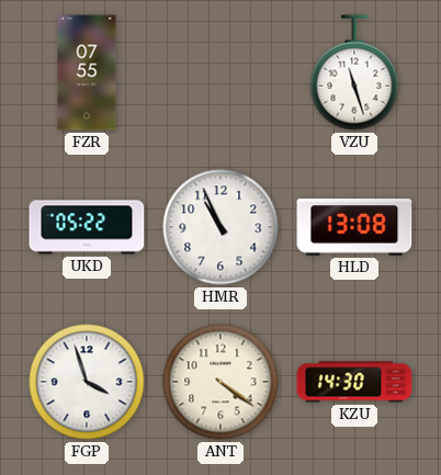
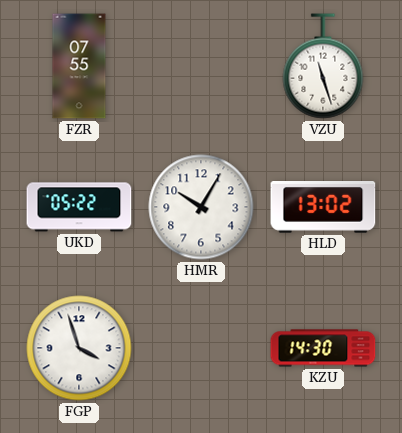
HMR: 10:56 -> 10:05
HLD: 13:08 -> 13:02
ANT: 4:21 -> none
